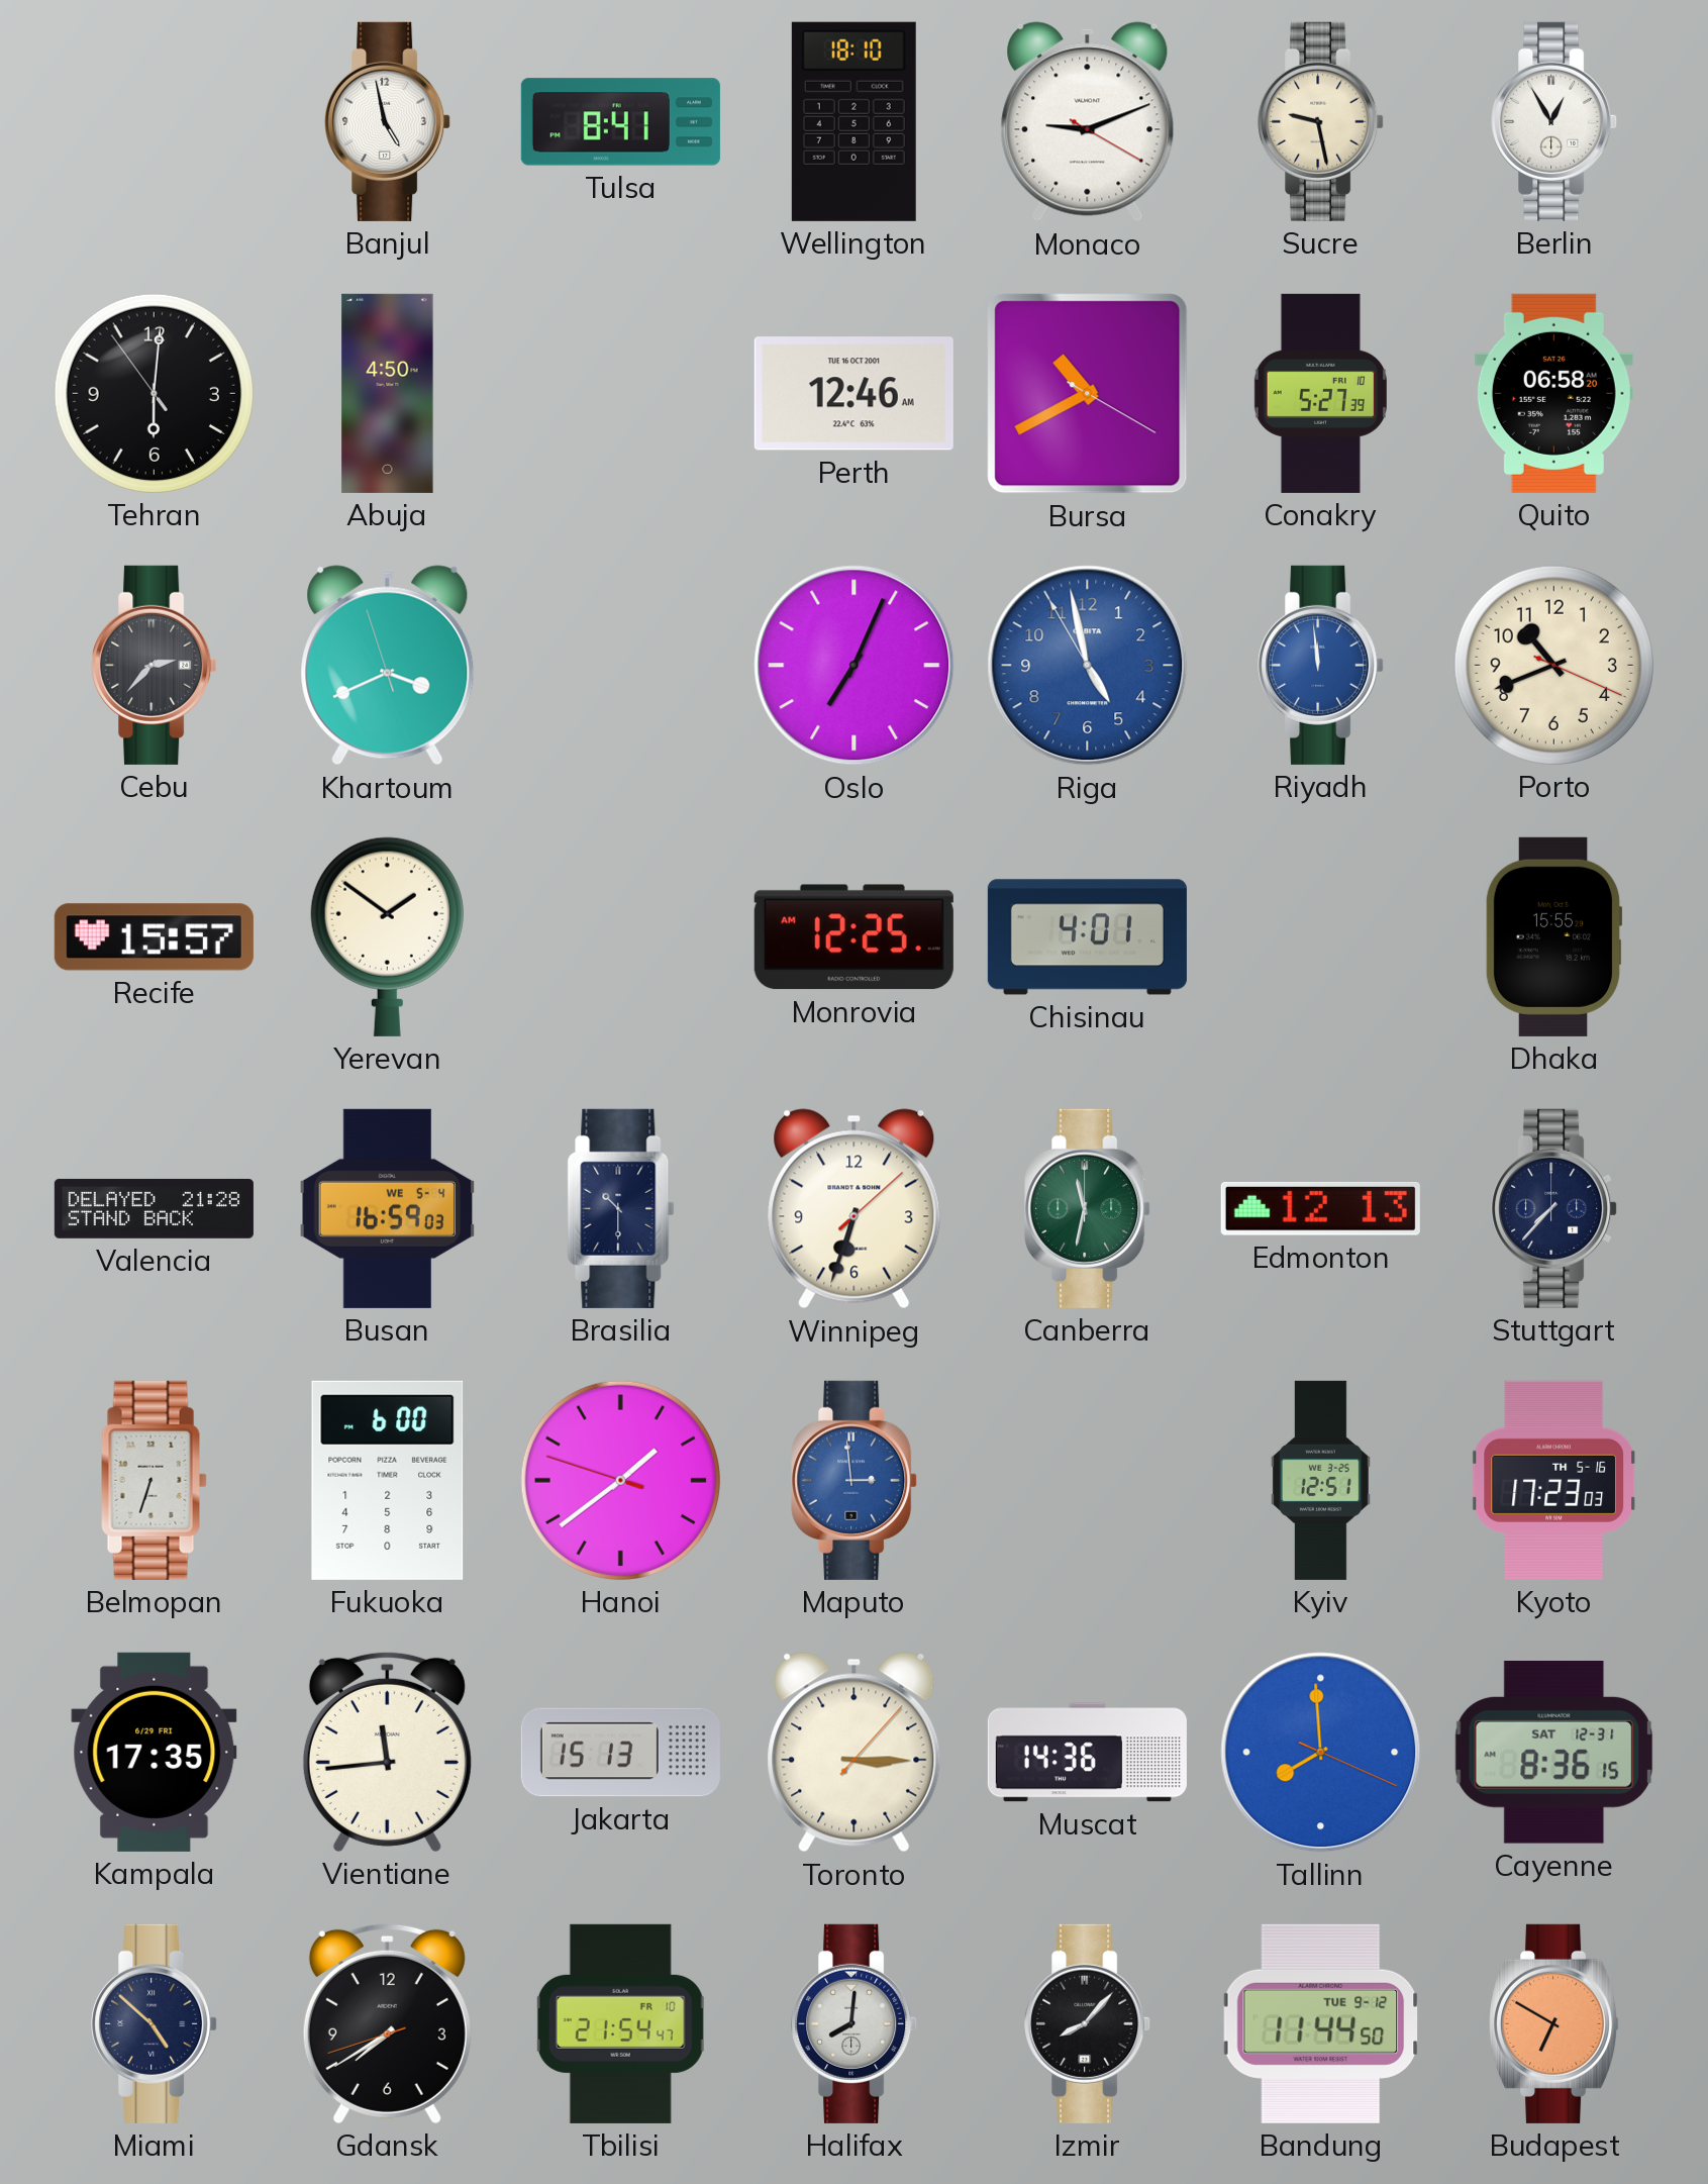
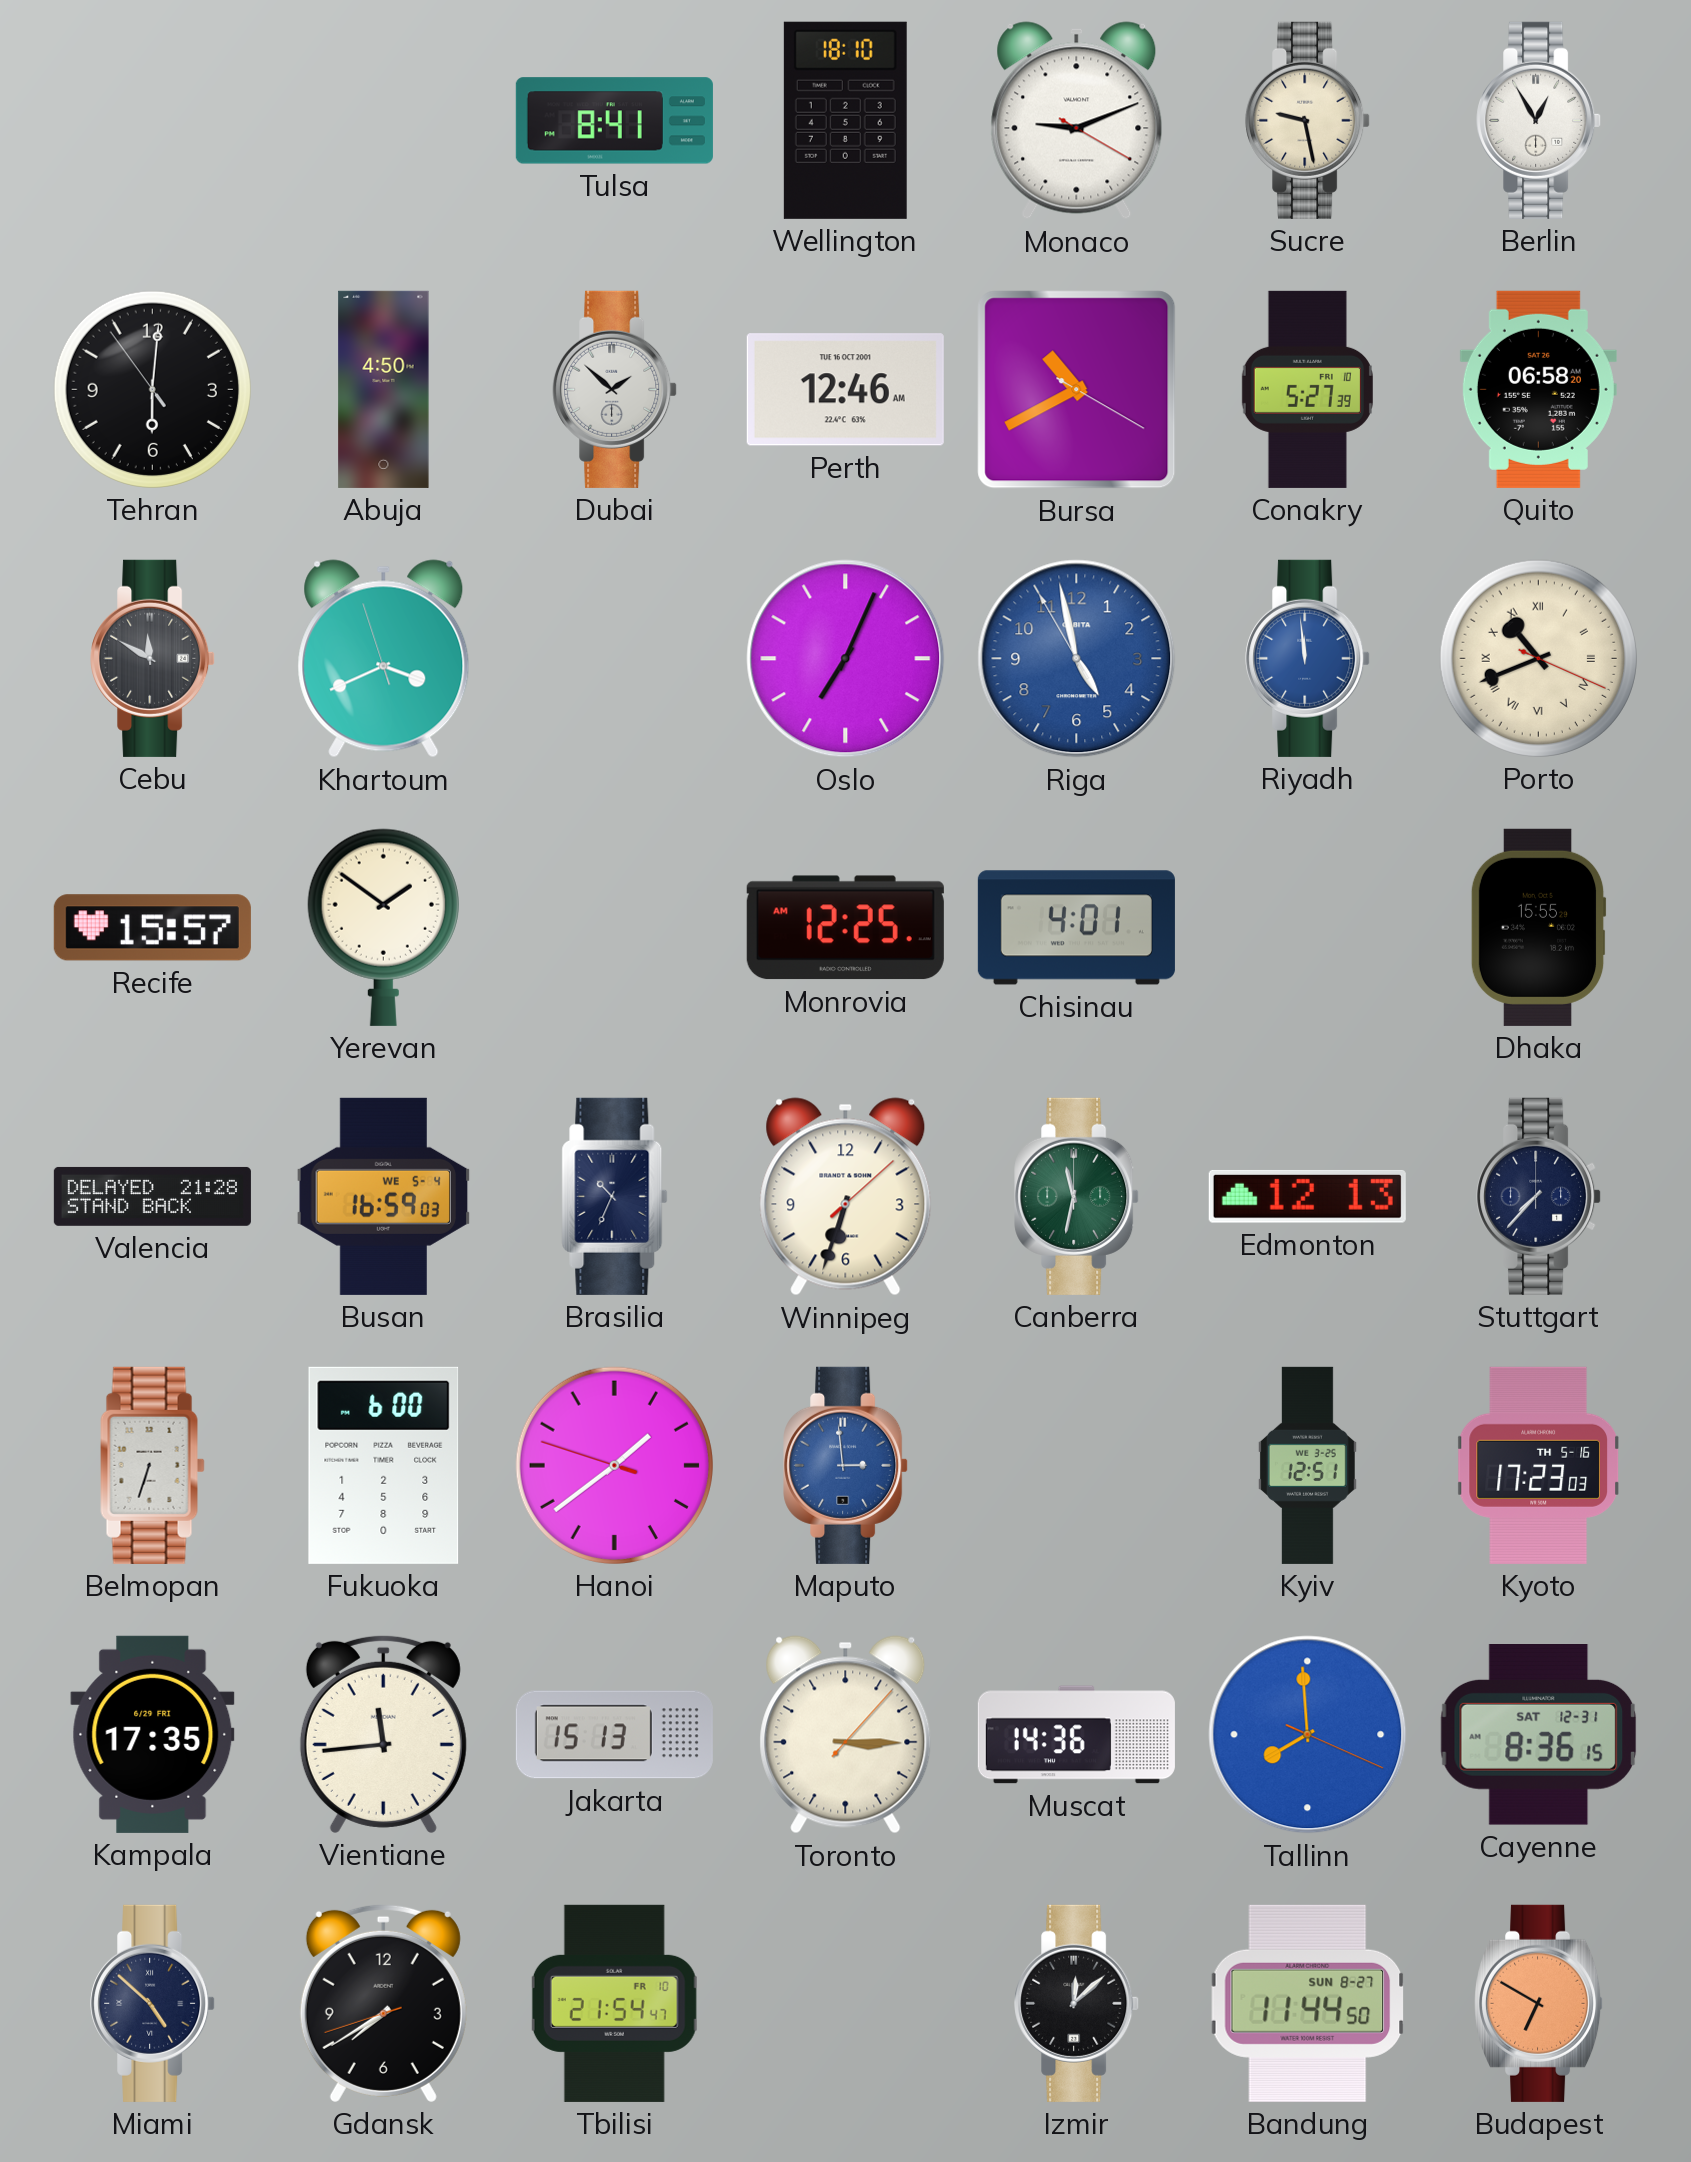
Banjul: 4:58 -> none
Dubai: none -> 1:52
Cebu: 2:37 -> 11:50
Porto numerals: Arabic -> Roman
Brasilia: 10:30 -> 10:34
Halifax: 8:01 -> none
Izmir: 8:07 -> 12:08
Bandung date: TUE 9-12 -> SUN 8-27
